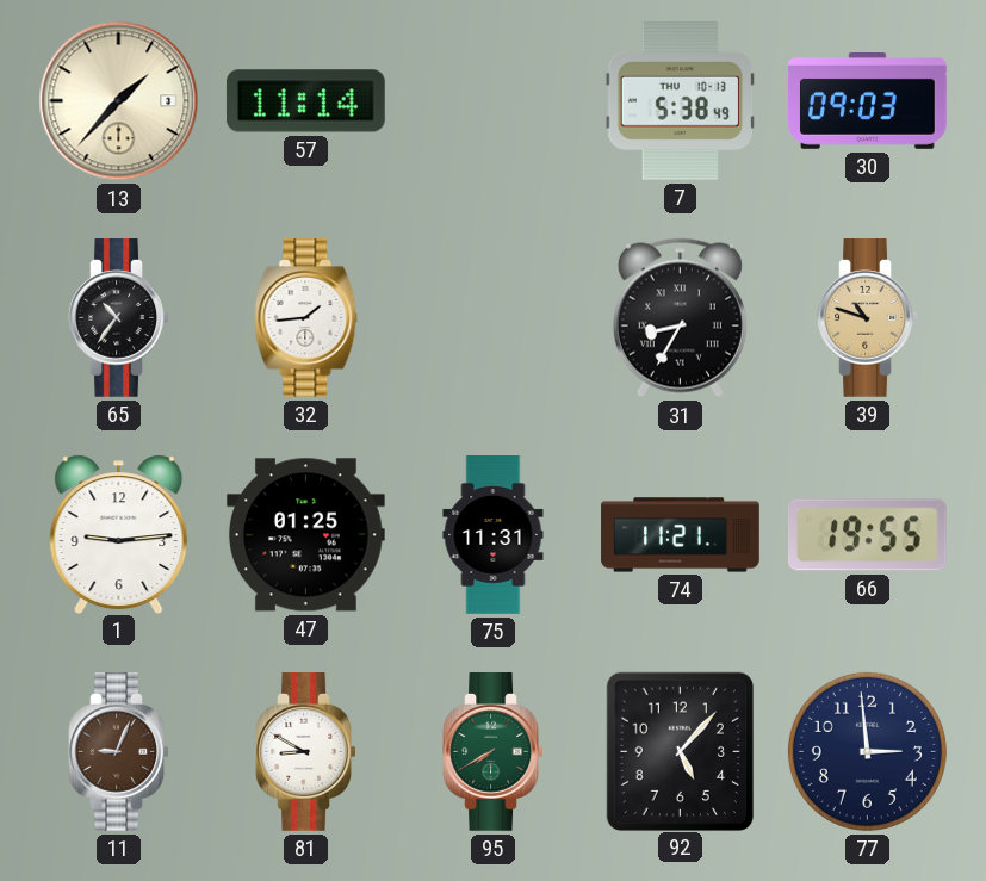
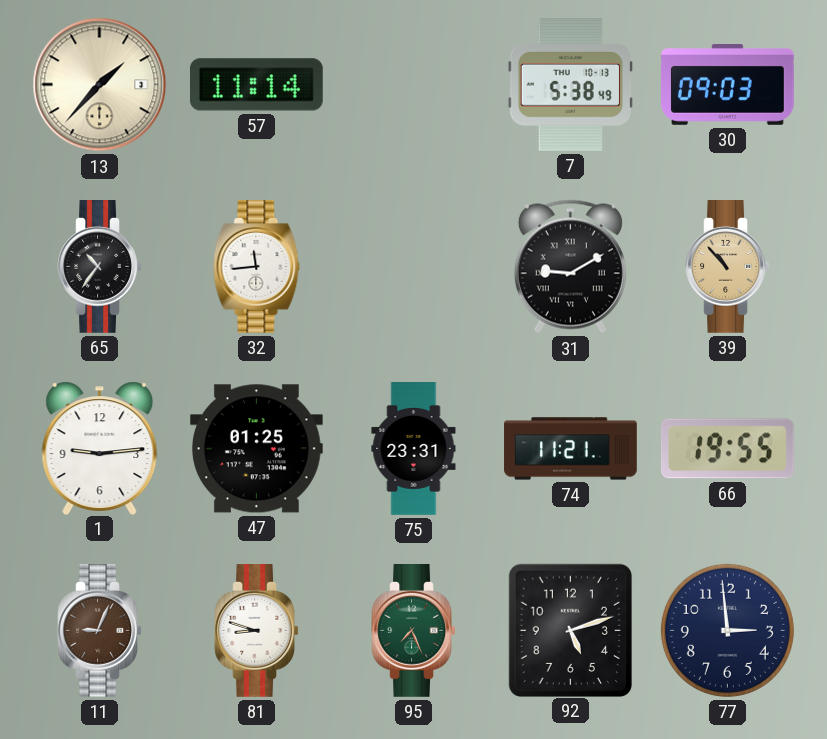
32: 1:44 -> 11:44
31: 8:35 -> 9:10
39: 10:48 -> 10:53
75: 11:31 -> 23:31
81: 8:50 -> 8:48
95: 7:40 -> 7:26
92: 5:07 -> 5:12
